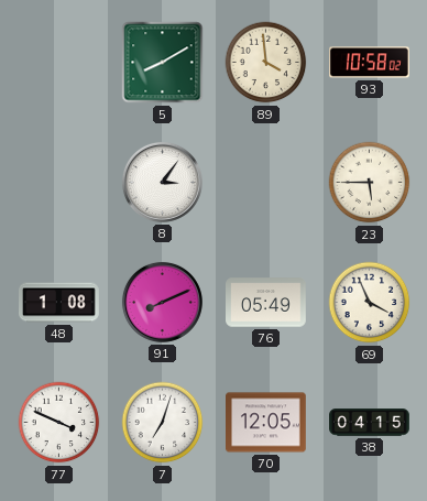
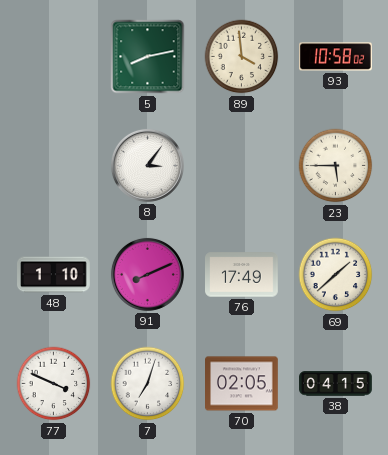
5: 8:10 -> 8:13
48: 1:08 -> 1:10
76: 05:49 -> 17:49
69: 3:56 -> 1:38
70: 12:05 -> 02:05
